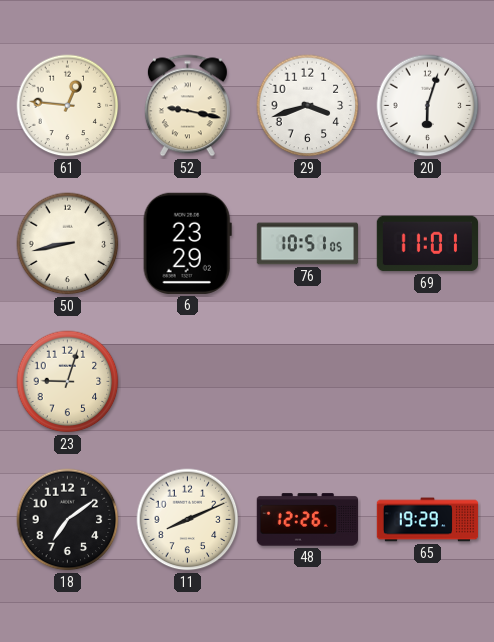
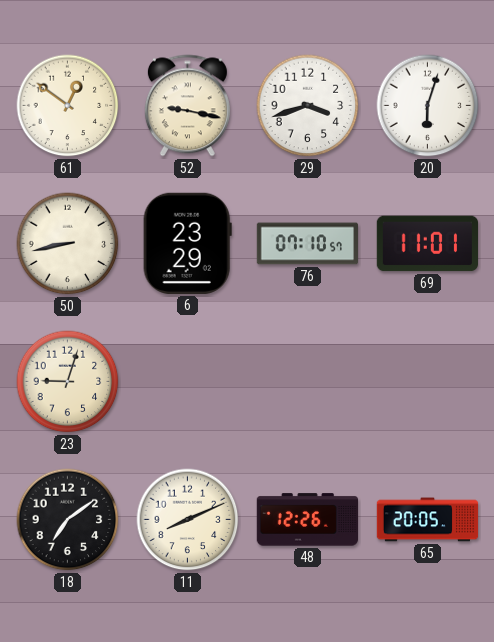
61: 12:46 -> 12:51
76: 10:51 -> 07:10
65: 19:29 -> 20:05
